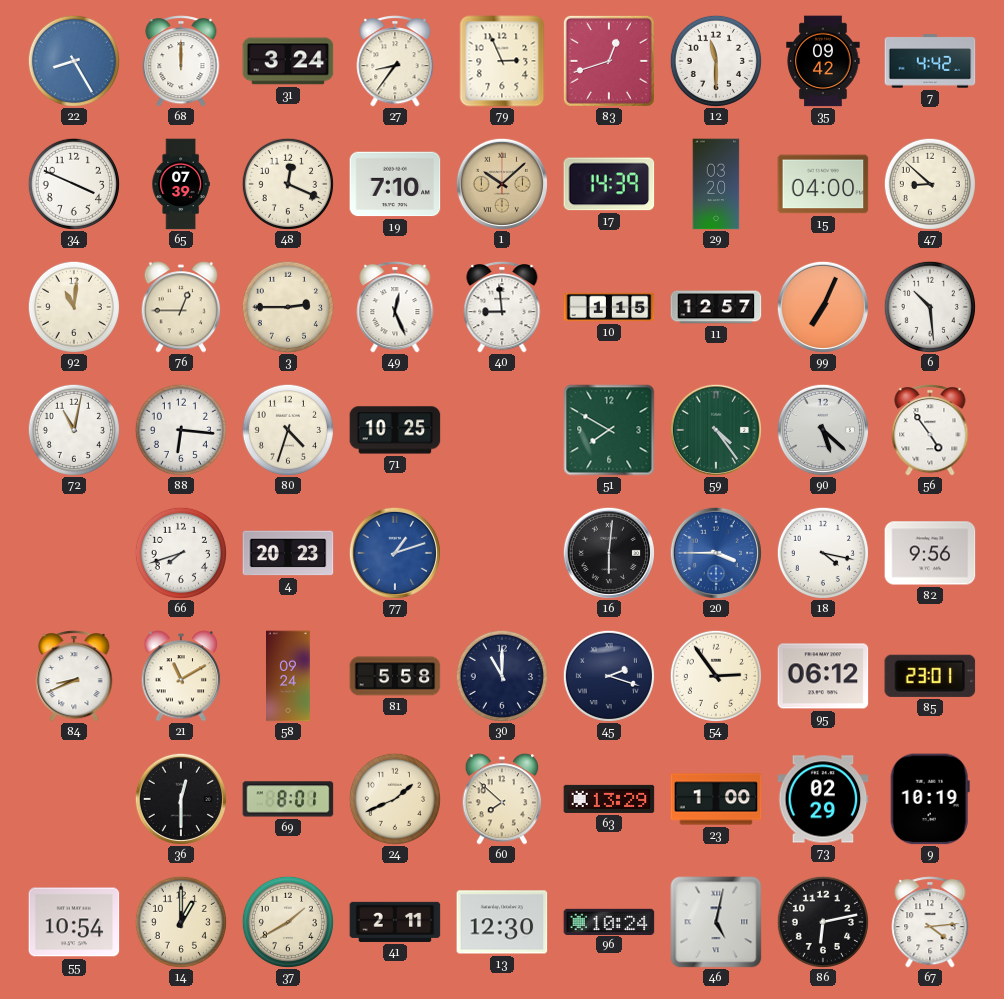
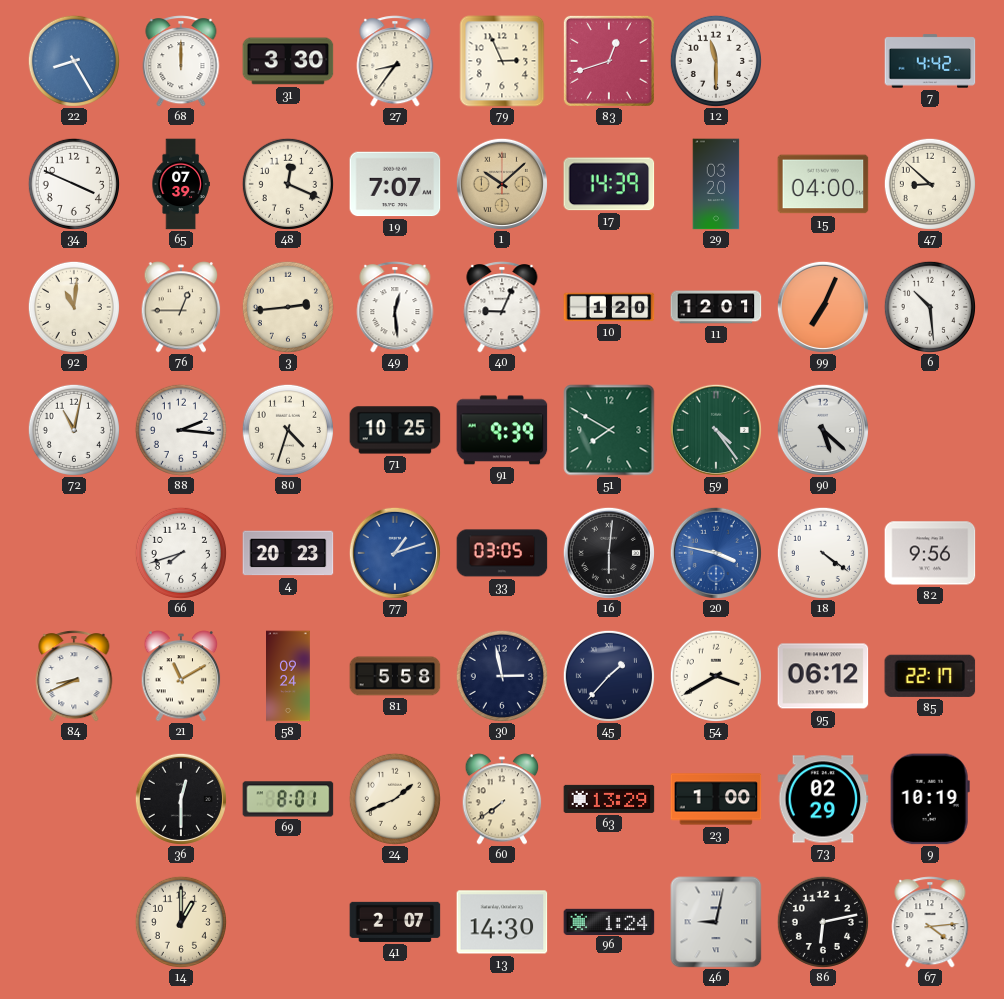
31: 3:24 -> 3:30
35: 09:42 -> none
19: 7:10 -> 7:07
3: 2:45 -> 2:44
49: 12:26 -> 12:29
40: 8:59 -> 9:04
10: 1:15 -> 1:20
11: 12:57 -> 12:01
88: 6:16 -> 2:16
91: none -> 9:39
56: 4:54 -> none
33: none -> 03:05
20: 3:45 -> 3:47
18: 4:17 -> 4:21
30: 11:00 -> 2:58
45: 2:18 -> 1:37
54: 2:54 -> 3:40
85: 23:01 -> 22:17
60: 7:52 -> 7:39
55: 10:54 -> none
37: 1:40 -> none
41: 2:11 -> 2:07
13: 12:30 -> 14:30
96: 10:24 -> 1:24
46: 5:02 -> 9:02
